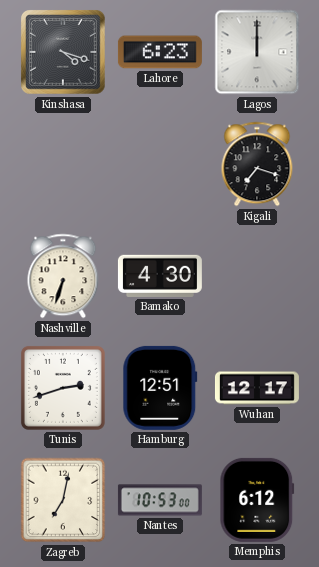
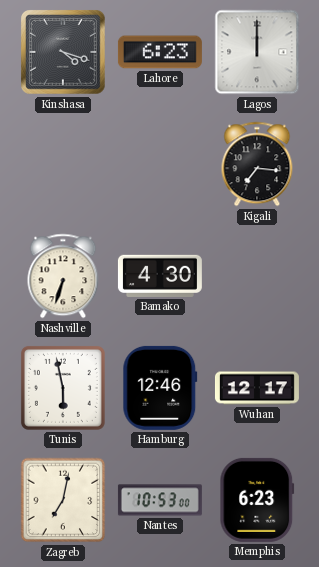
Kigali: 7:18 -> 7:16
Tunis: 2:42 -> 5:58
Hamburg: 12:51 -> 12:46
Memphis: 6:12 -> 6:23
